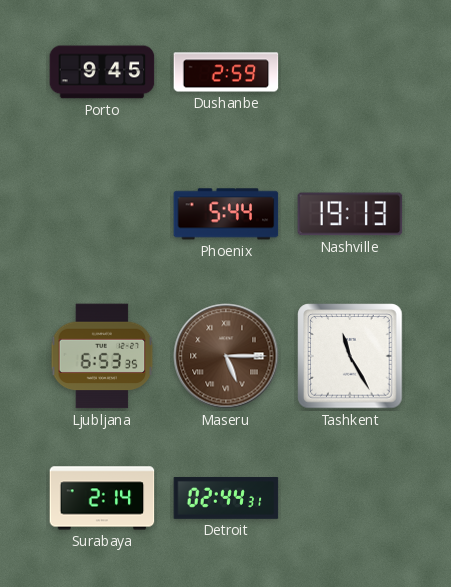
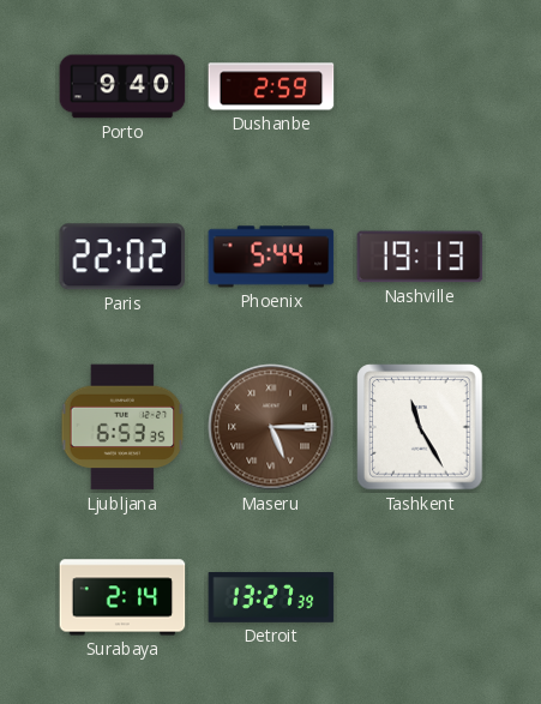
Porto: 9:45 -> 9:40
Paris: none -> 22:02
Detroit: 02:44 -> 13:27
